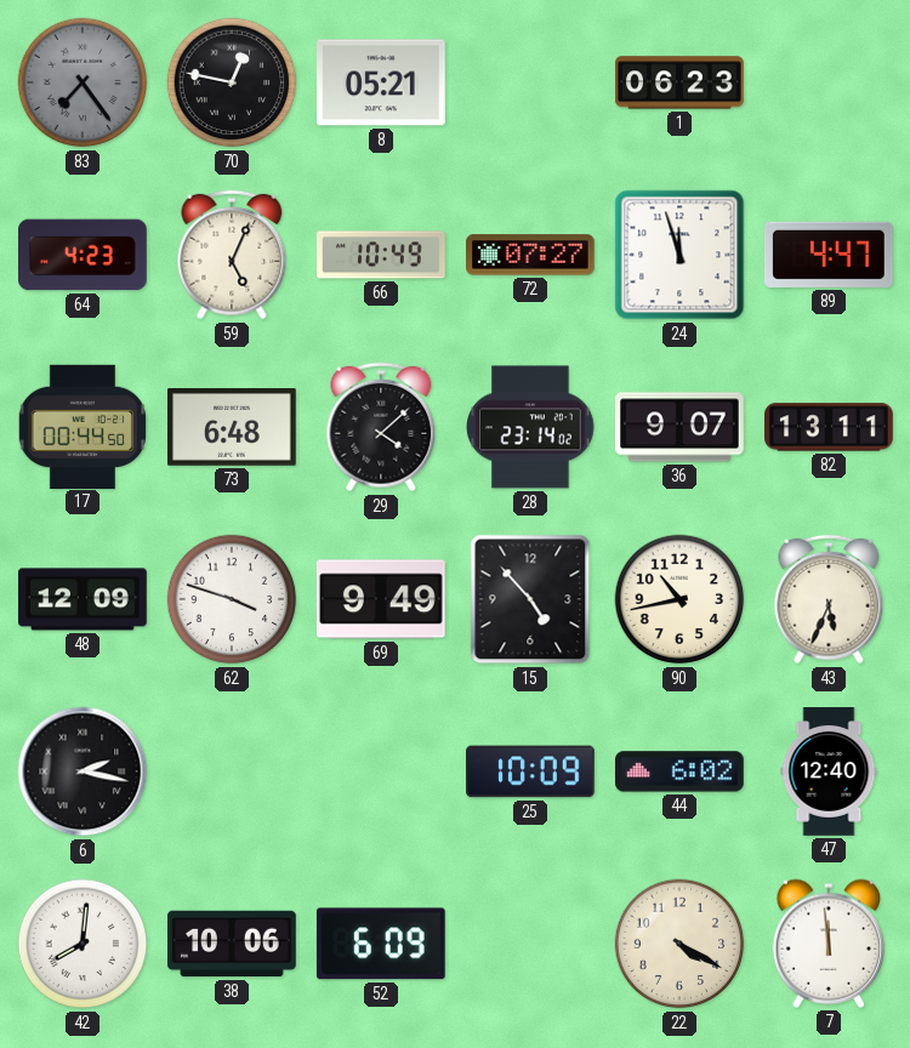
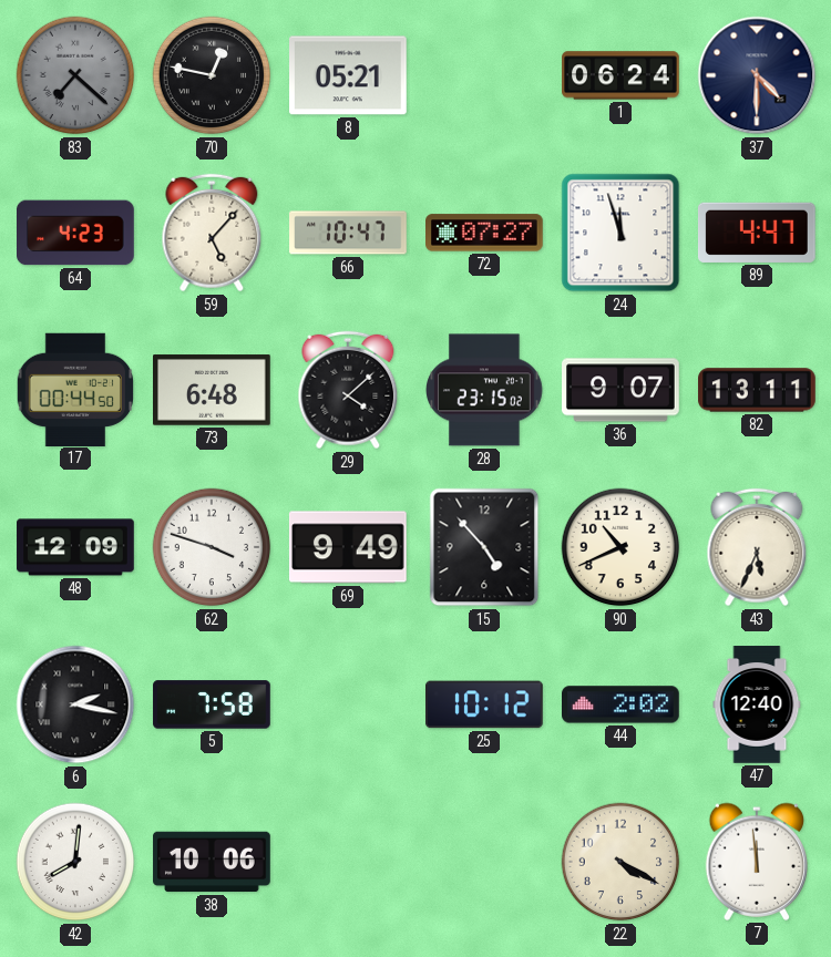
83: 7:24 -> 7:22
1: 06:23 -> 06:24
37: none -> 4:30
59: 5:04 -> 5:07
66: 10:49 -> 10:47
28: 23:14 -> 23:15
90: 10:43 -> 10:41
5: none -> 7:58
25: 10:09 -> 10:12
44: 6:02 -> 2:02
52: 6:09 -> none
